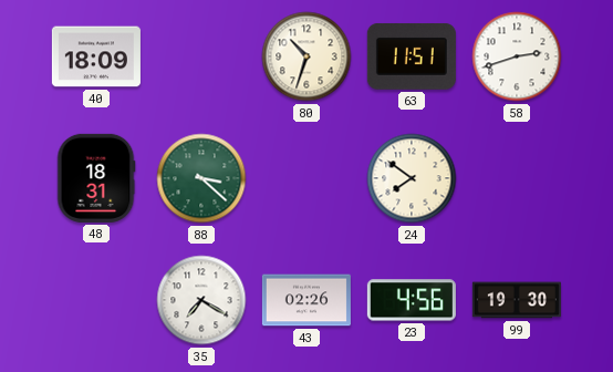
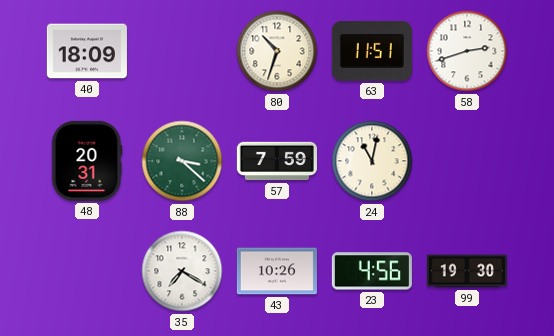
48: 18:31 -> 20:31
57: none -> 7:59
24: 7:51 -> 11:02
43: 02:26 -> 10:26
